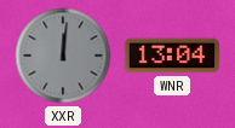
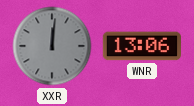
WNR: 13:04 -> 13:06
